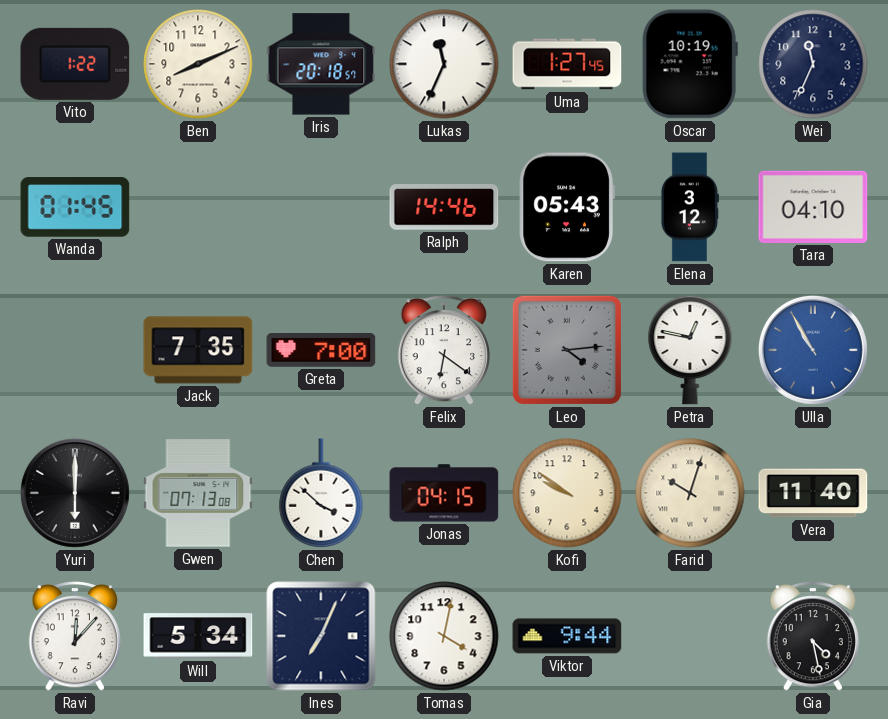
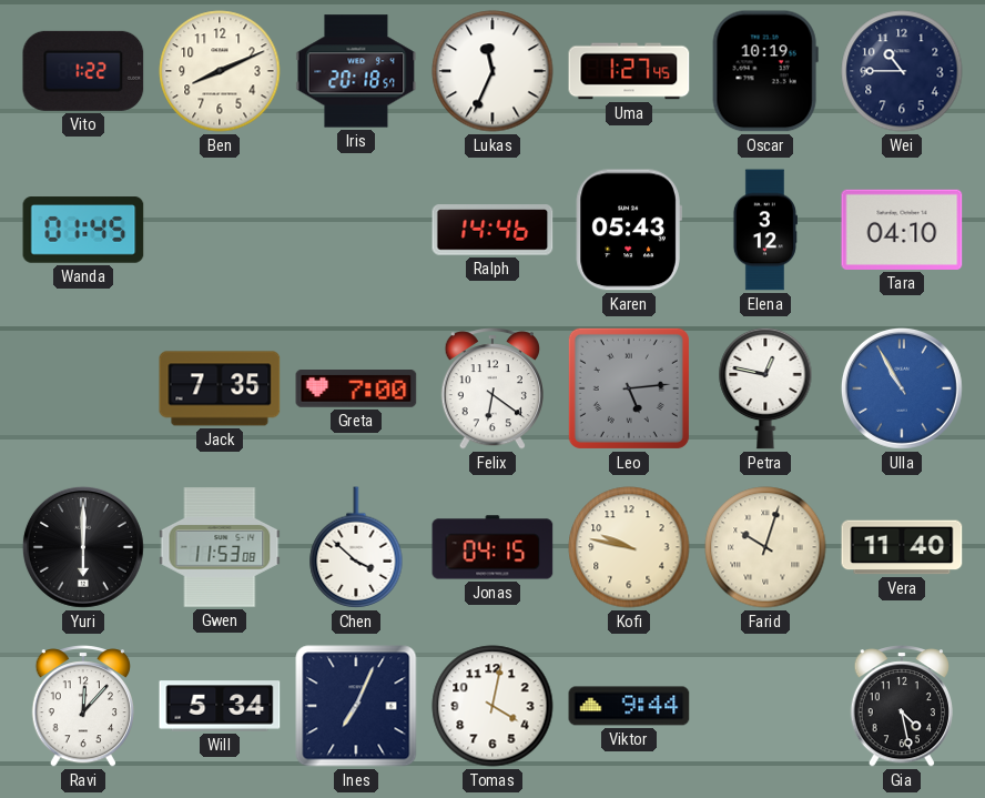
Wei: 11:34 -> 10:45
Leo: 4:14 -> 5:14
Gwen: 07:13 -> 11:53
Kofi: 9:51 -> 9:47
